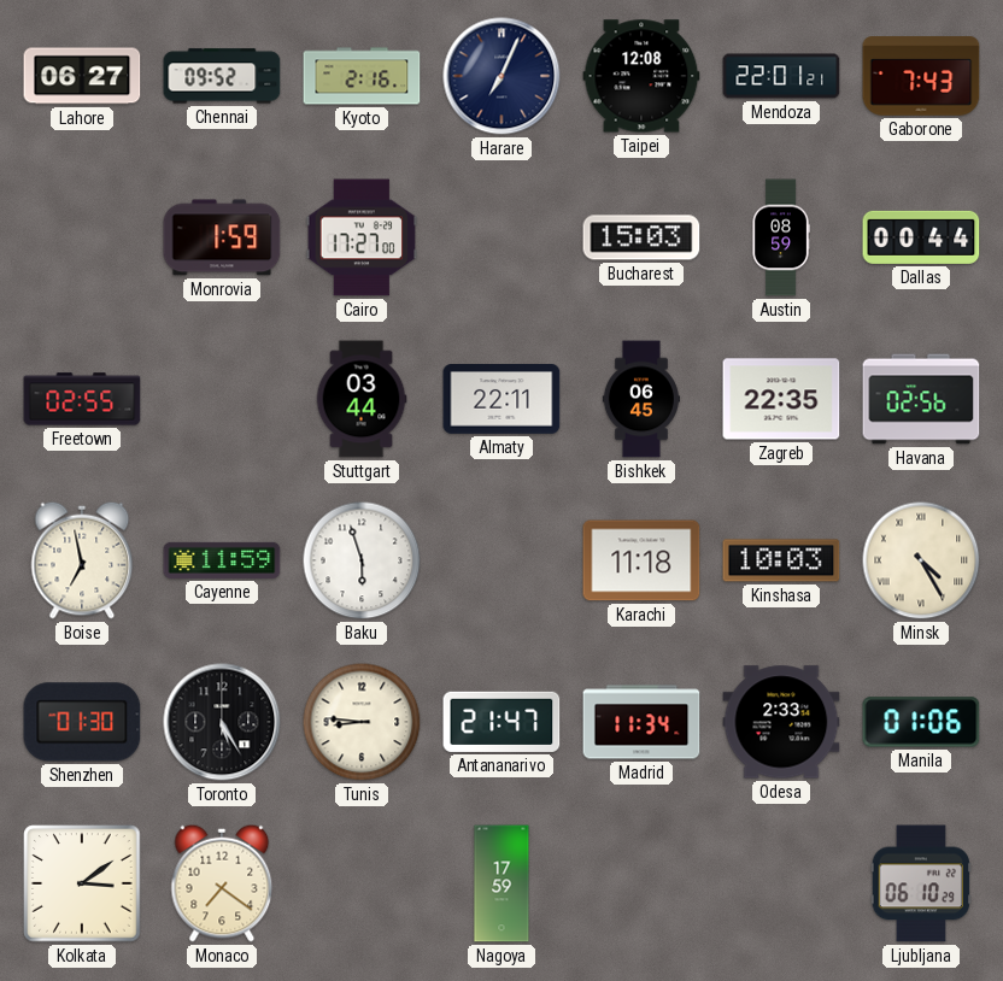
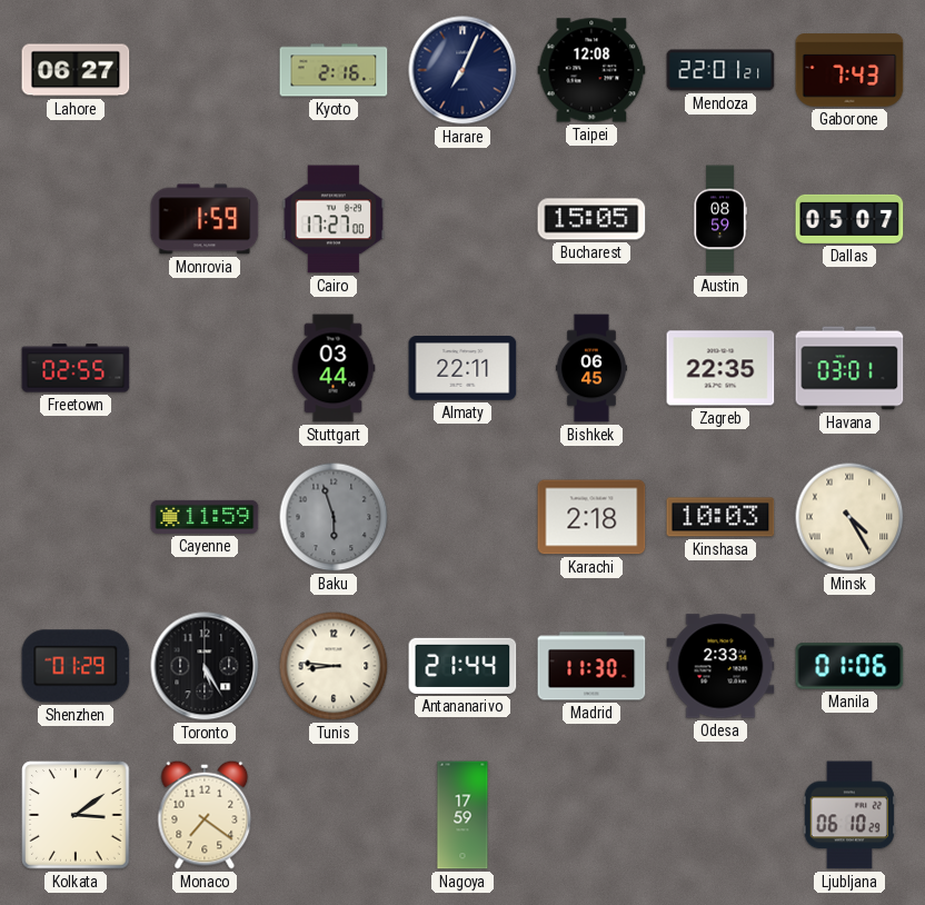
Chennai: 09:52 -> none
Bucharest: 15:03 -> 15:05
Dallas: 00:44 -> 05:07
Havana: 02:56 -> 03:01
Boise: 6:58 -> none
Baku dial: white -> grey
Karachi: 11:18 -> 2:18
Shenzhen: 01:30 -> 01:29
Antananarivo: 21:47 -> 21:44
Madrid: 11:34 -> 11:30
